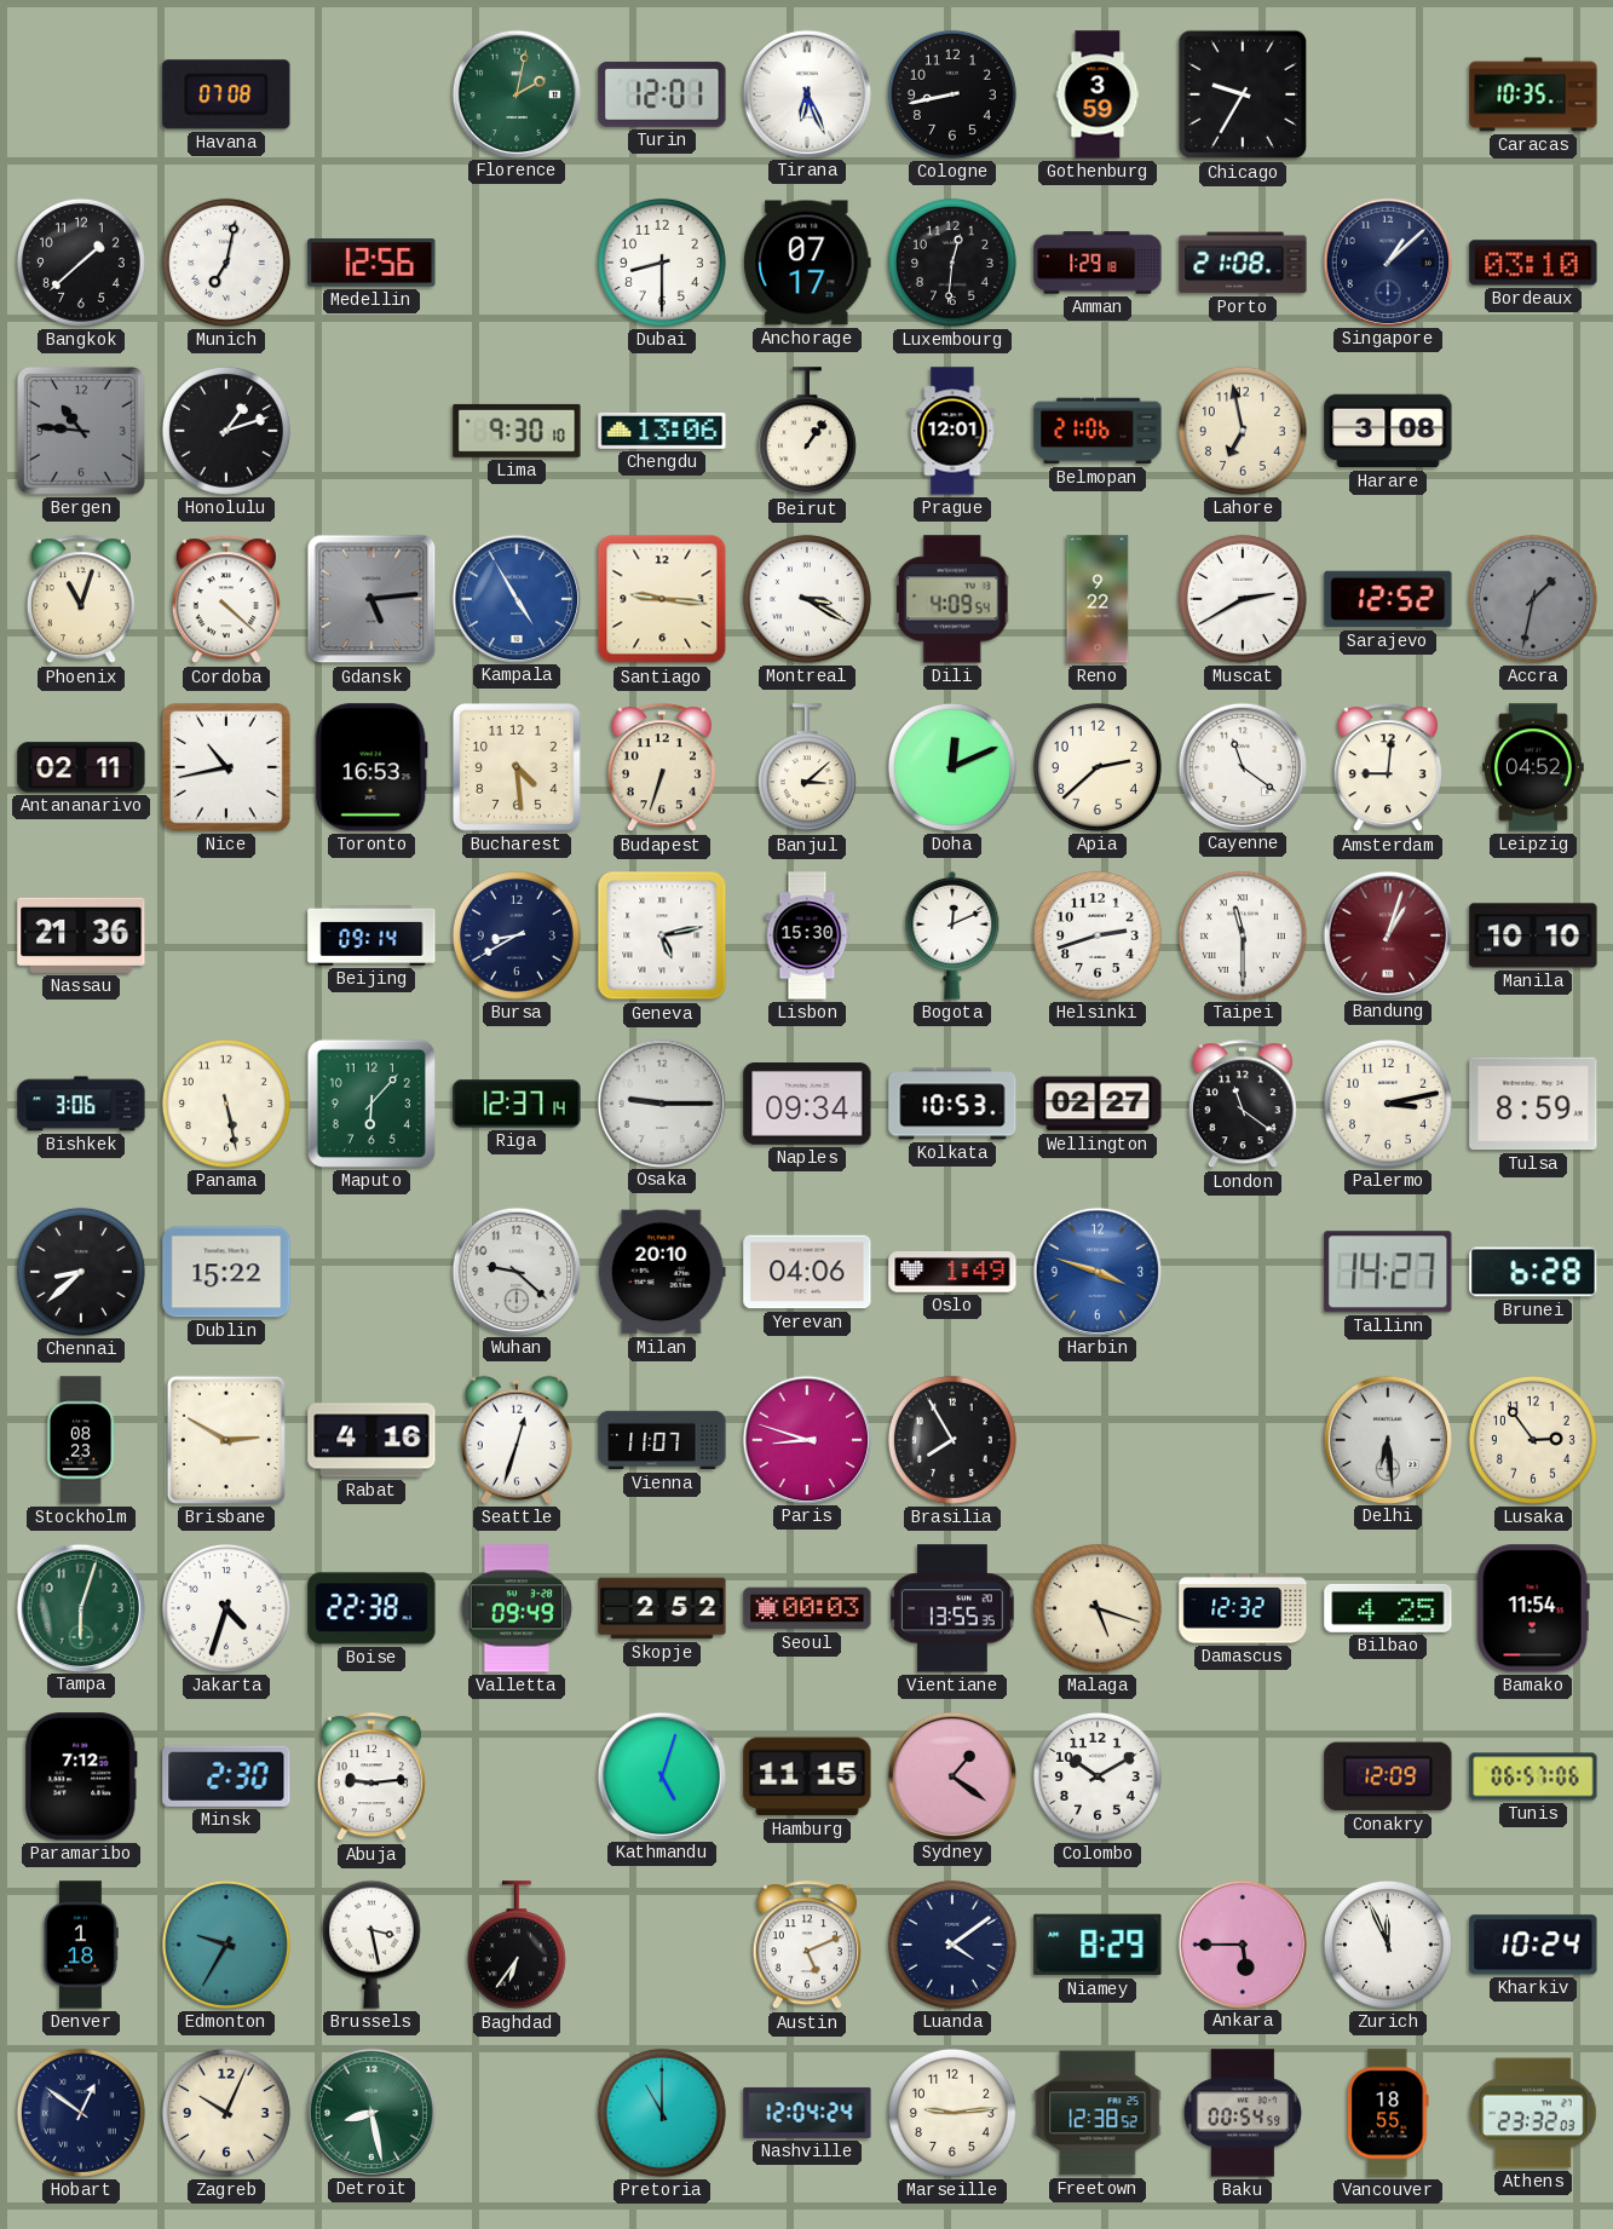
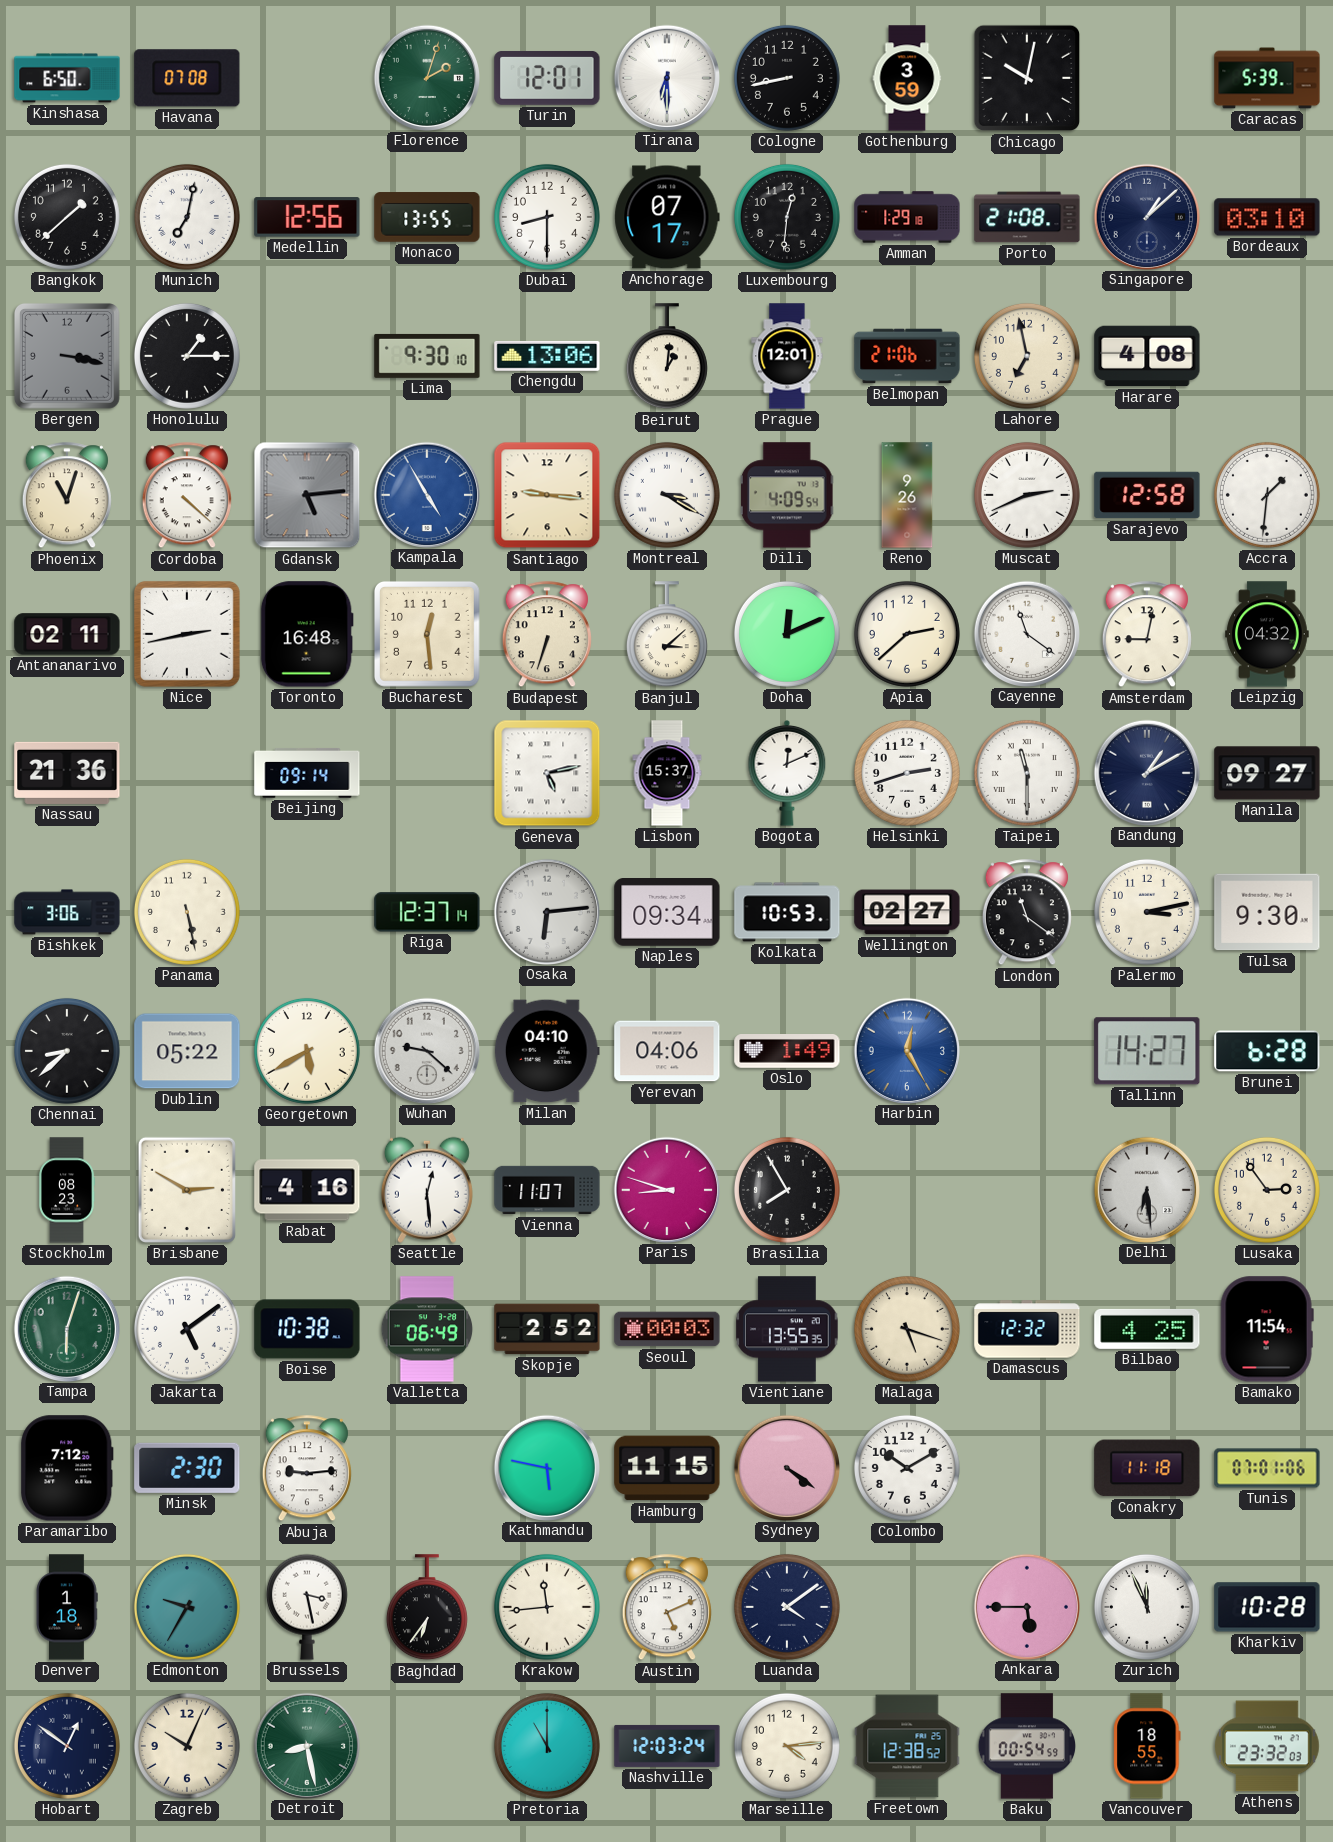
Kinshasa: none -> 6:50
Florence: 2:02 -> 2:03
Tirana: 6:26 -> 6:30
Chicago: 9:35 -> 10:02
Caracas: 10:35 -> 5:39
Monaco: none -> 13:55
Bergen: 10:46 -> 3:17
Honolulu: 1:12 -> 1:15
Beirut: 1:06 -> 1:01
Harare: 3:08 -> 4:08
Reno: 9:22 -> 9:26
Muscat: 2:40 -> 2:41
Sarajevo: 12:52 -> 12:58
Accra: 1:32 -> 1:31
Accra dial: grey -> white
Nice: 10:43 -> 2:43
Toronto: 16:53 -> 16:48
Bucharest: 4:29 -> 12:29
Amsterdam: 9:01 -> 9:02
Leipzig: 04:52 -> 04:32
Bursa: 8:40 -> none
Lisbon: 15:30 -> 15:37
Bandung: 1:03 -> 1:10
Bandung dial: burgundy -> navy
Manila: 10:10 -> 09:27
Maputo: 6:07 -> none
Osaka: 9:15 -> 6:14
Tulsa: 8:59 -> 9:30
Dublin: 15:22 -> 05:22
Georgetown: none -> 5:40
Milan: 20:10 -> 04:10
Harbin: 3:48 -> 12:25
Seattle: 12:33 -> 12:29
Jakarta: 4:33 -> 5:09
Boise: 22:38 -> 10:38
Valletta: 09:49 -> 06:49
Kathmandu: 5:03 -> 5:47
Sydney: 1:21 -> 4:21
Conakry: 12:09 -> 11:18
Tunis: 06:57 -> 07:01
Krakow: none -> 11:44
Niamey: 8:29 -> none
Kharkiv: 10:24 -> 10:28
Nashville: 12:04 -> 12:03
Marseille: 9:14 -> 4:14
